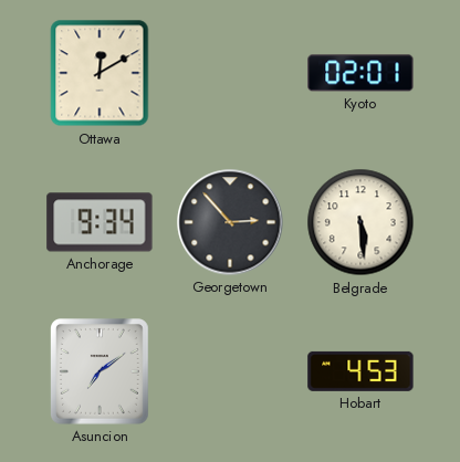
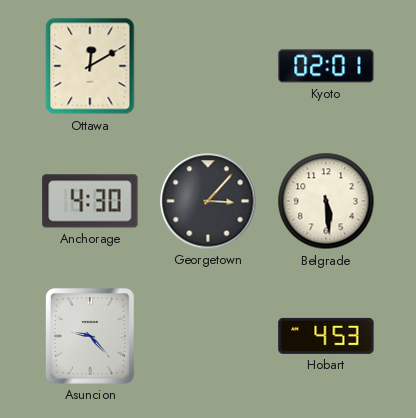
Anchorage: 9:34 -> 4:30
Georgetown: 2:53 -> 3:07
Asuncion: 7:09 -> 9:23
